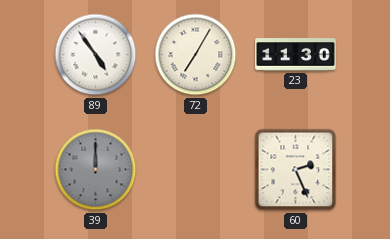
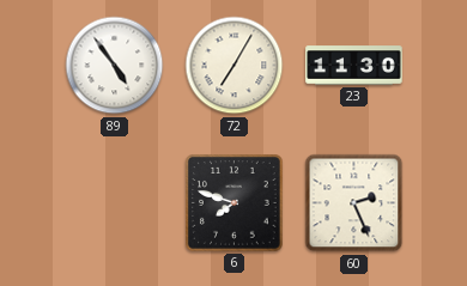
39: 12:00 -> none
6: none -> 7:48
